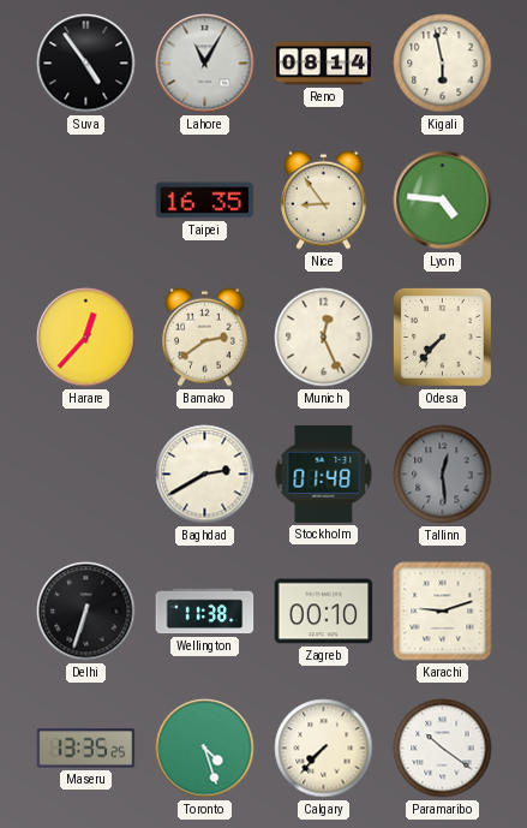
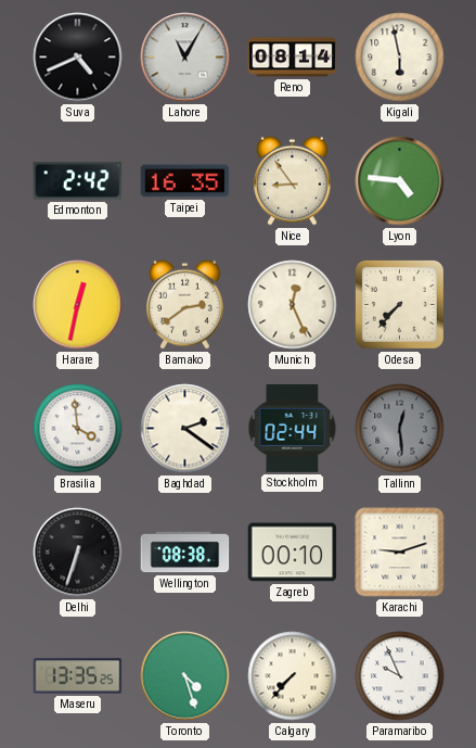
Suva: 4:54 -> 4:41
Edmonton: none -> 2:42
Harare: 12:37 -> 12:32
Brasilia: none -> 3:59
Baghdad: 2:40 -> 2:21
Stockholm: 01:48 -> 02:44
Wellington: 11:38 -> 08:38
Paramaribo: 10:21 -> 9:56
